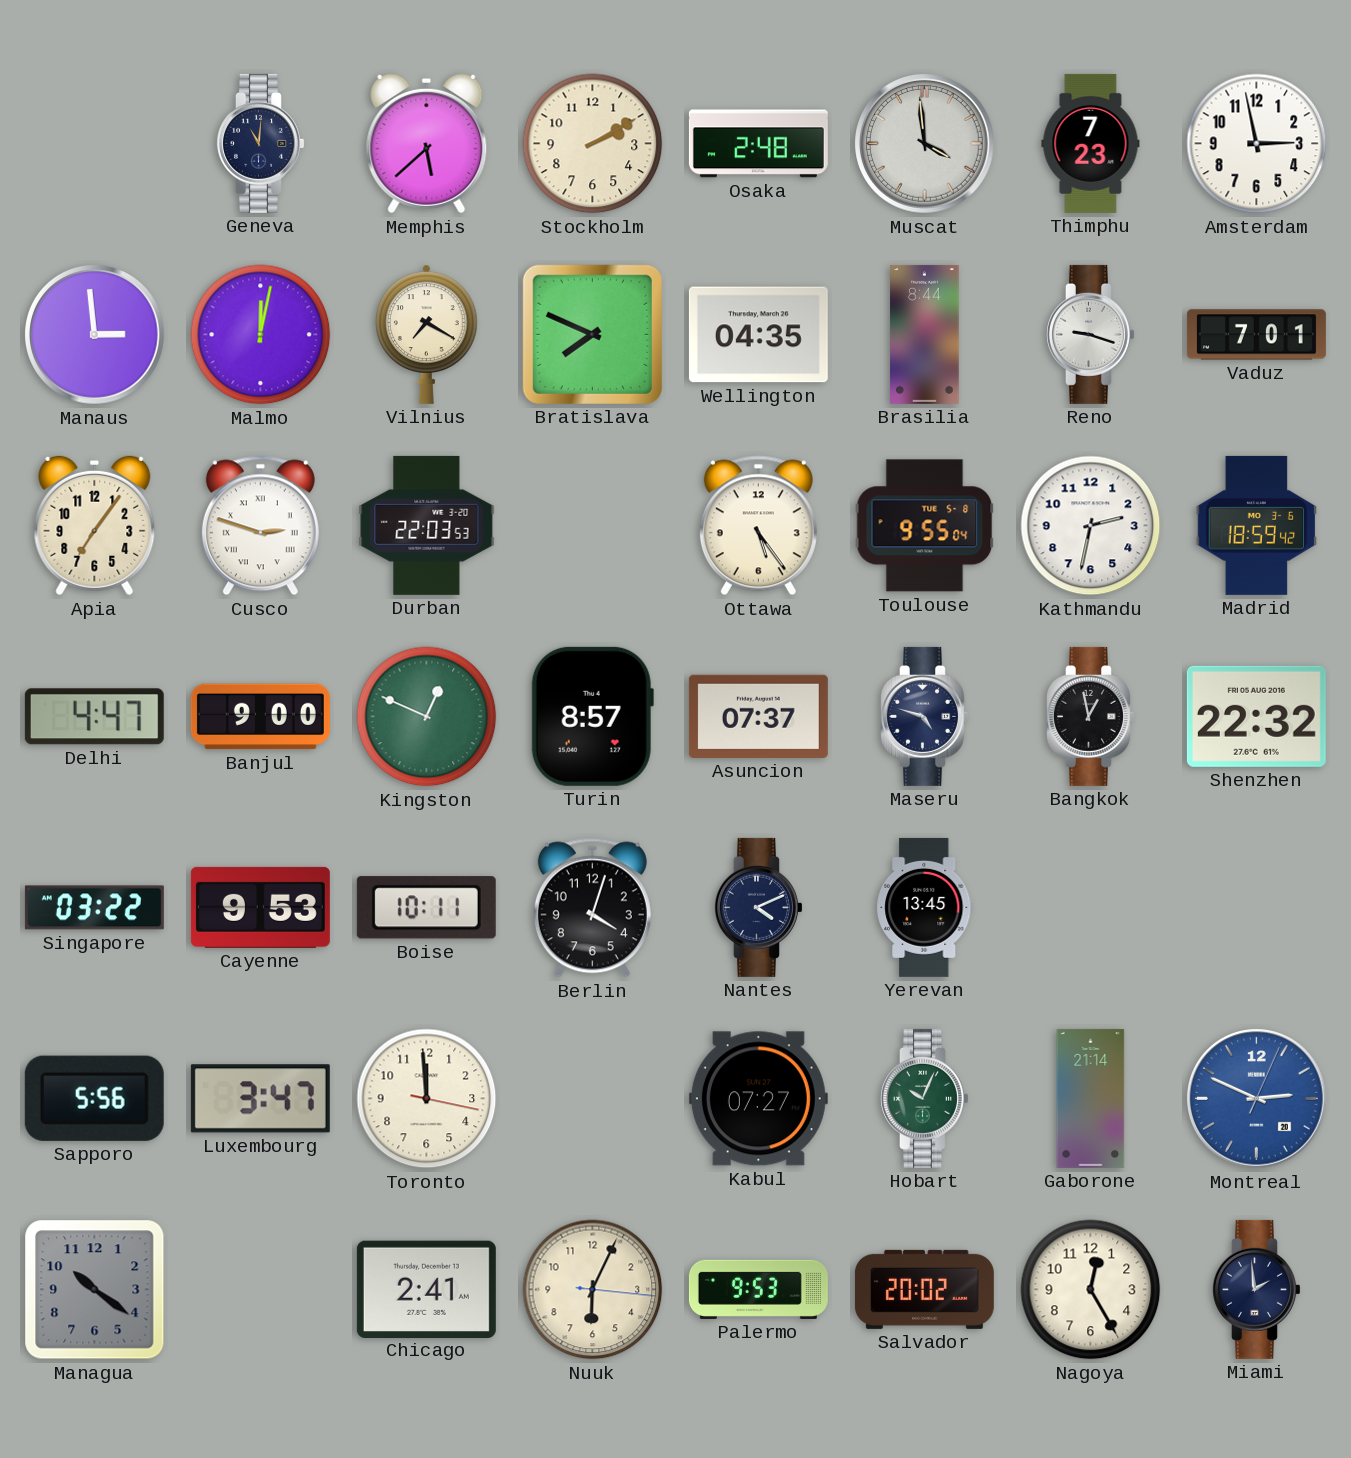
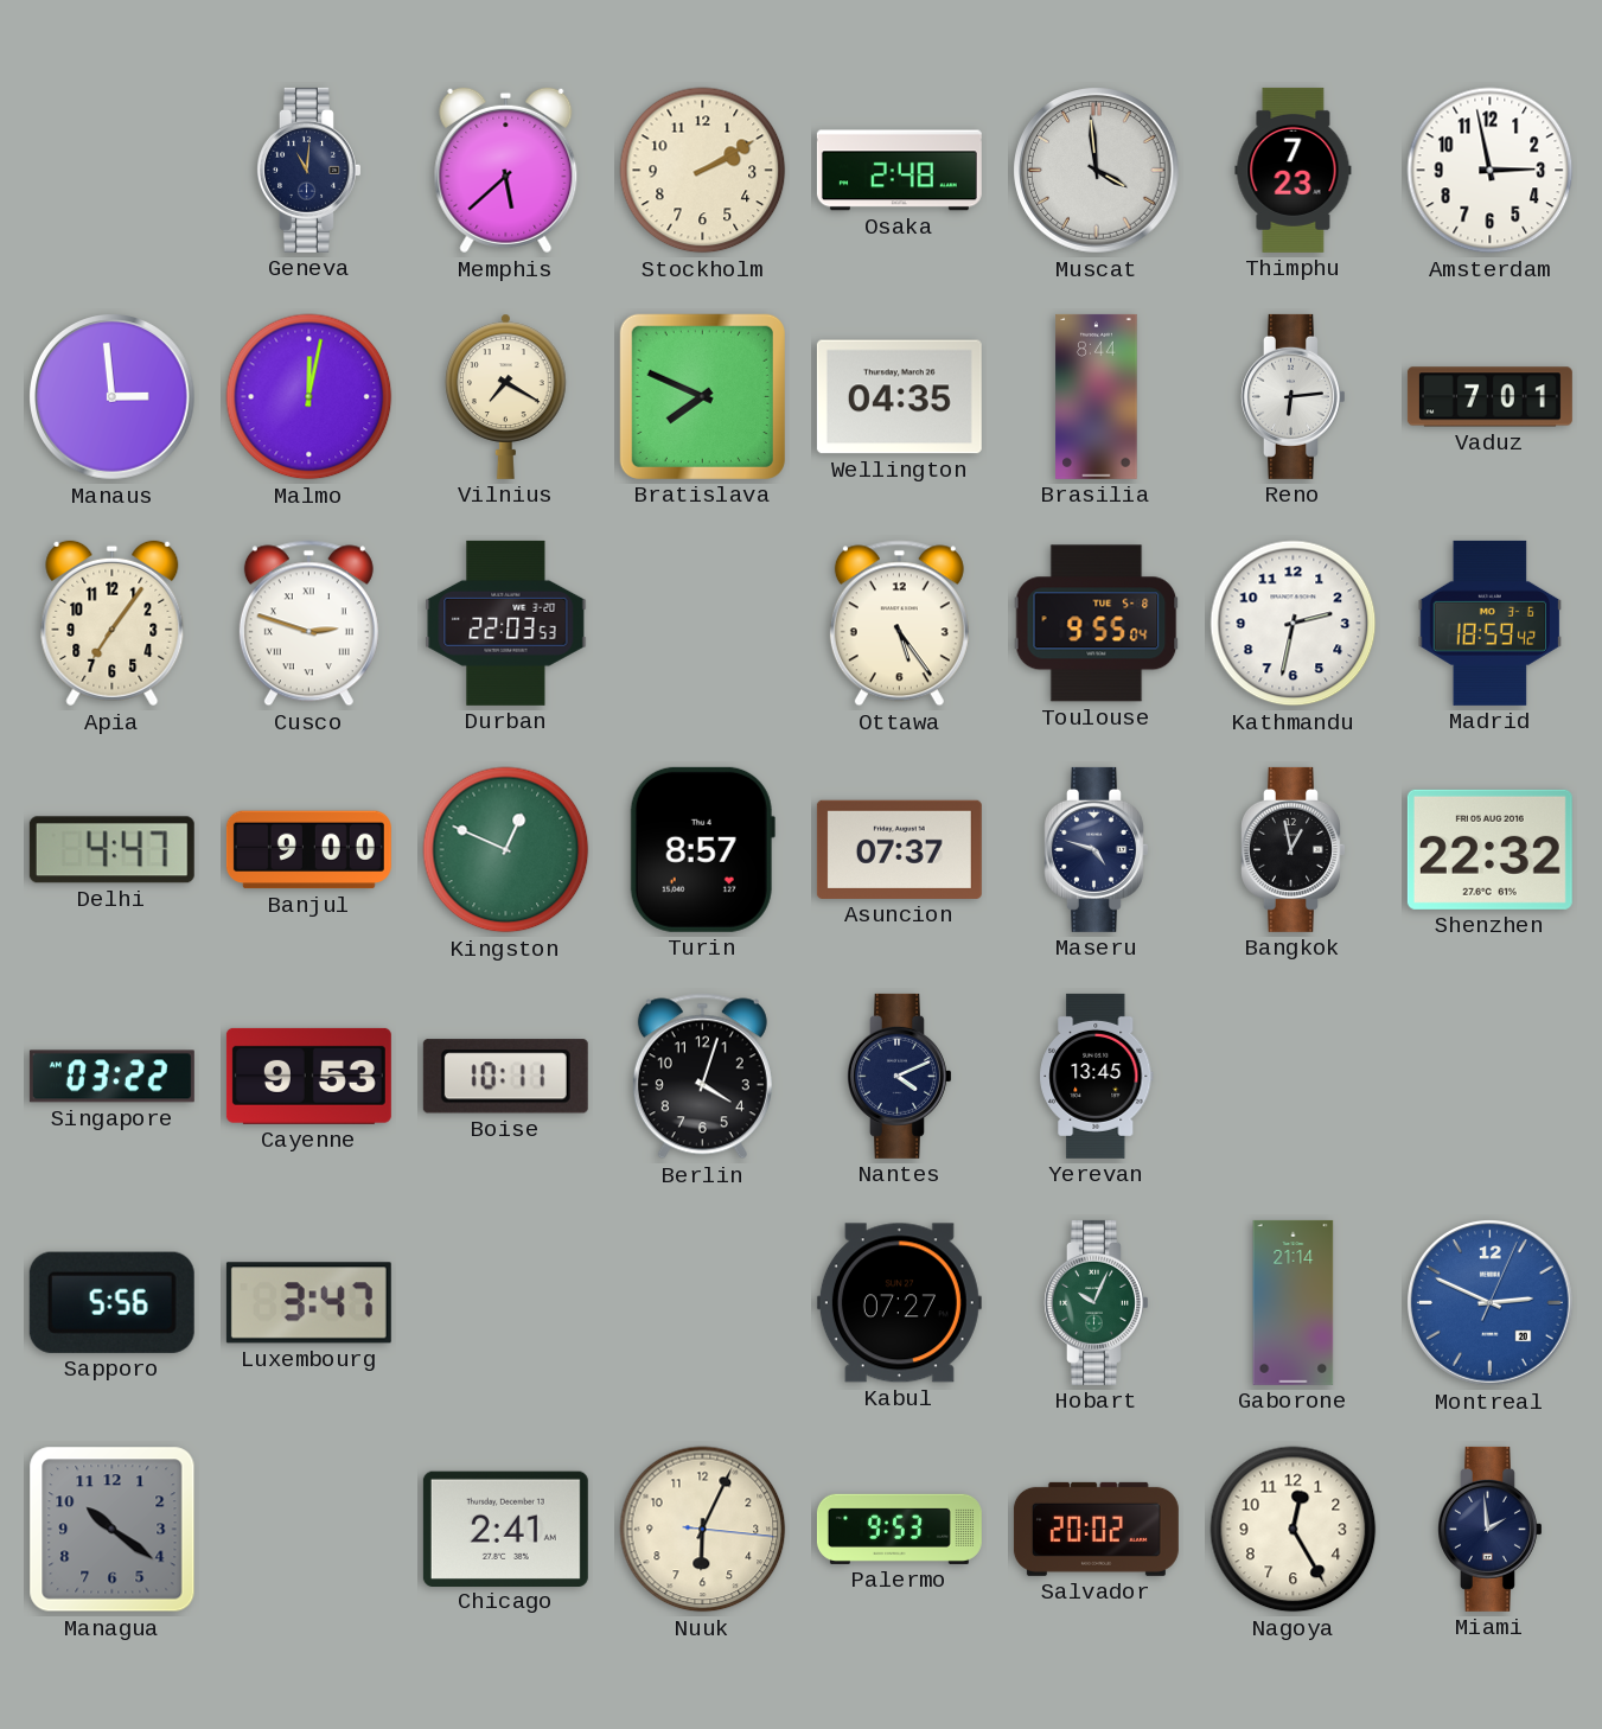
Reno: 9:18 -> 6:14
Toronto: 11:59 -> none
